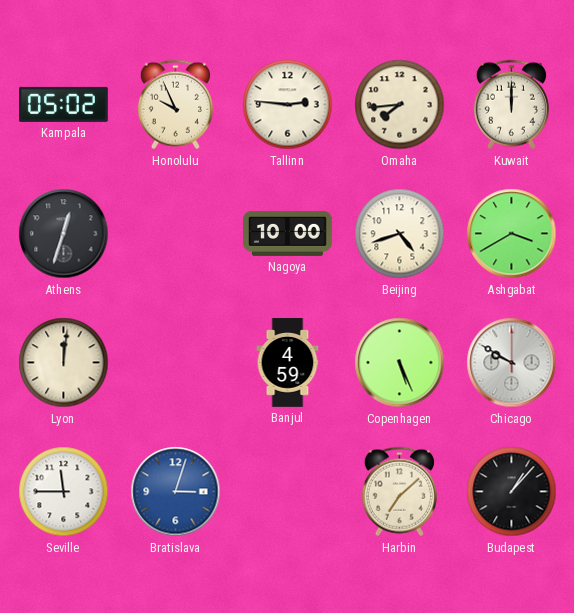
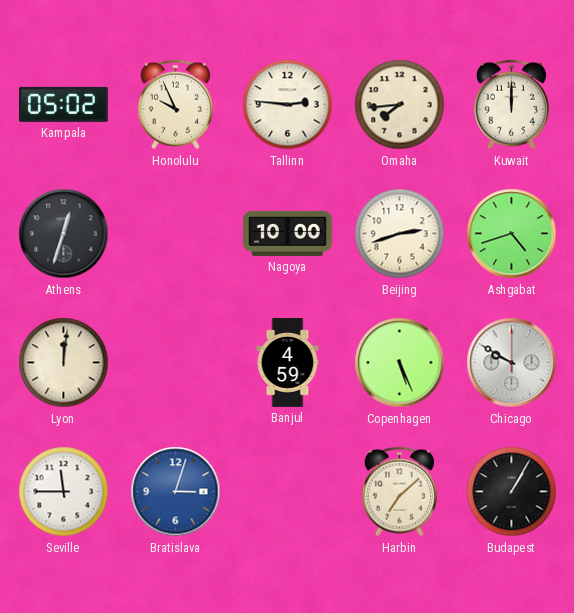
Beijing: 4:42 -> 2:42
Ashgabat: 3:40 -> 4:42
Budapest: 1:07 -> 1:05
